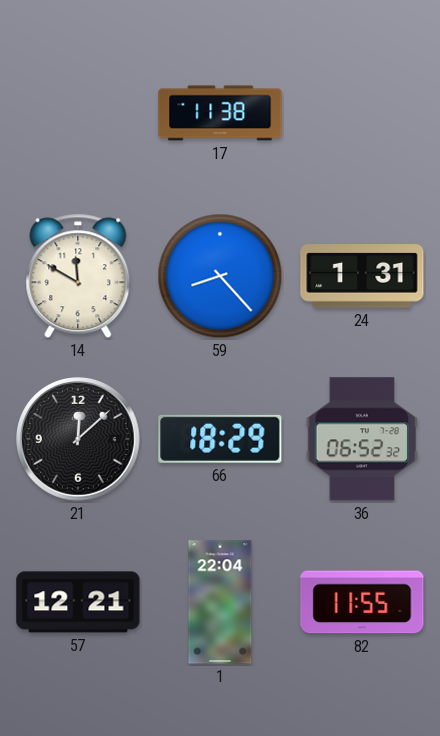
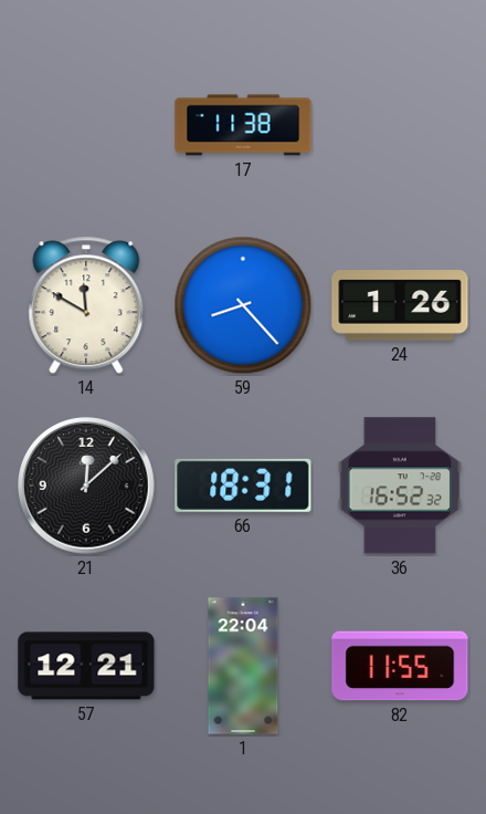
24: 1:31 -> 1:26
66: 18:29 -> 18:31
36: 06:52 -> 16:52
